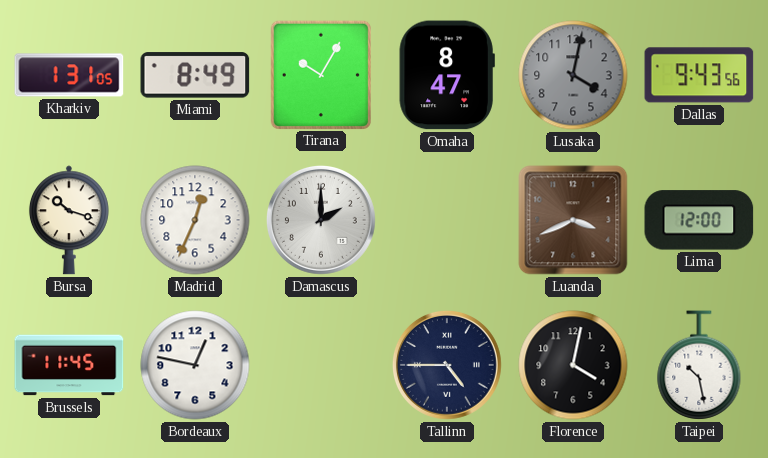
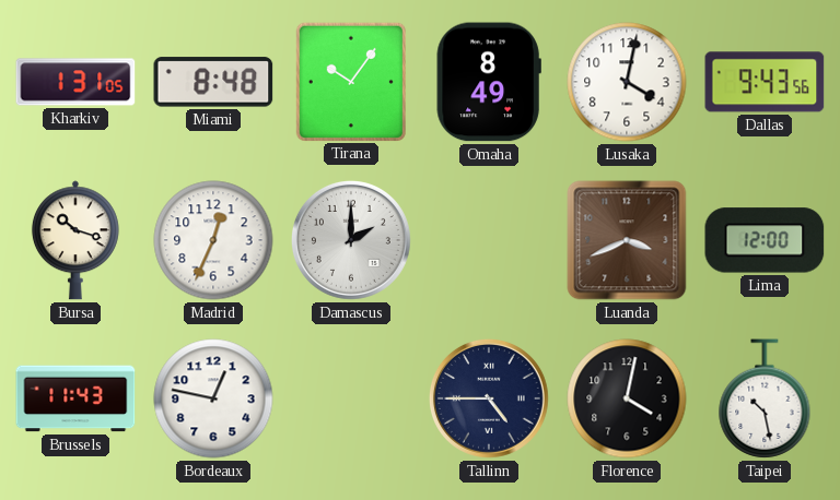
Miami: 8:49 -> 8:48
Tirana: 10:05 -> 10:06
Omaha: 8:47 -> 8:49
Lusaka dial: grey -> white
Brussels: 11:45 -> 11:43
